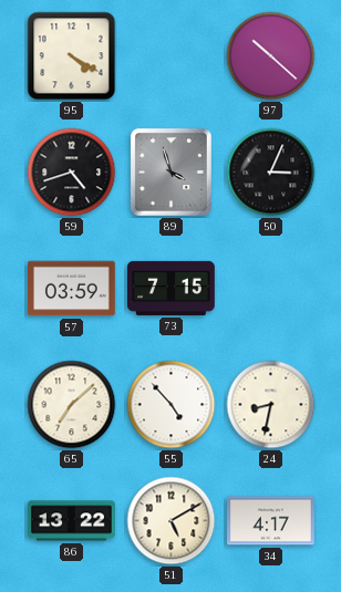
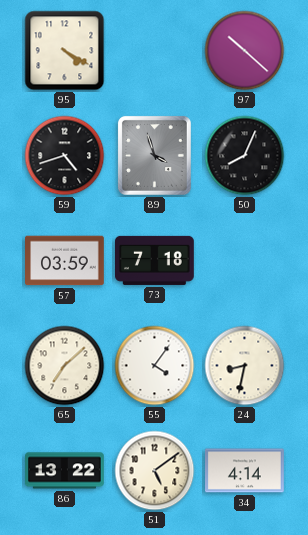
50: 3:04 -> 8:04
73: 7:15 -> 7:18
55: 4:53 -> 4:06
51: 5:10 -> 5:09
34: 4:17 -> 4:14
